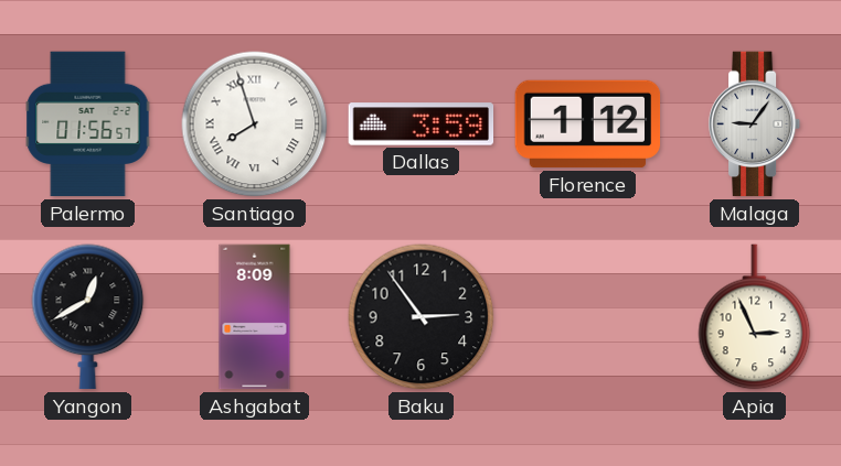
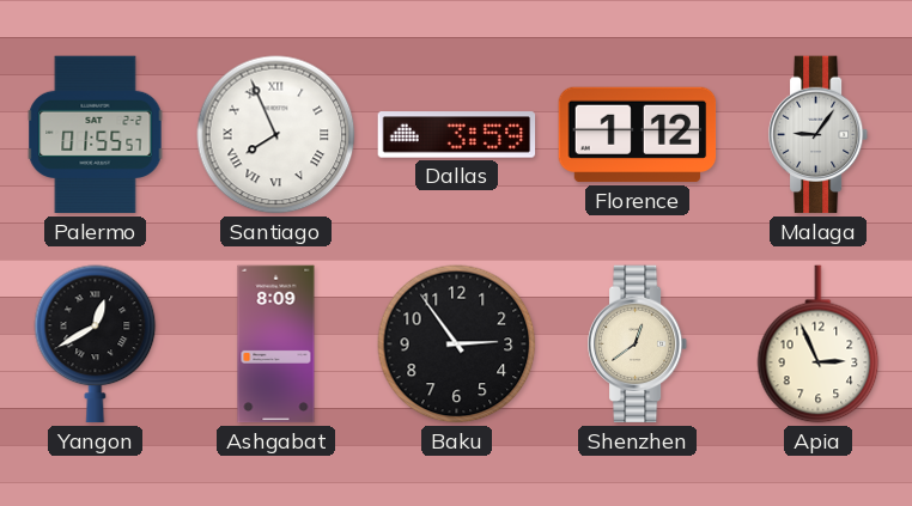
Palermo: 01:56 -> 01:55
Santiago: 7:57 -> 7:56
Shenzhen: none -> 12:39
